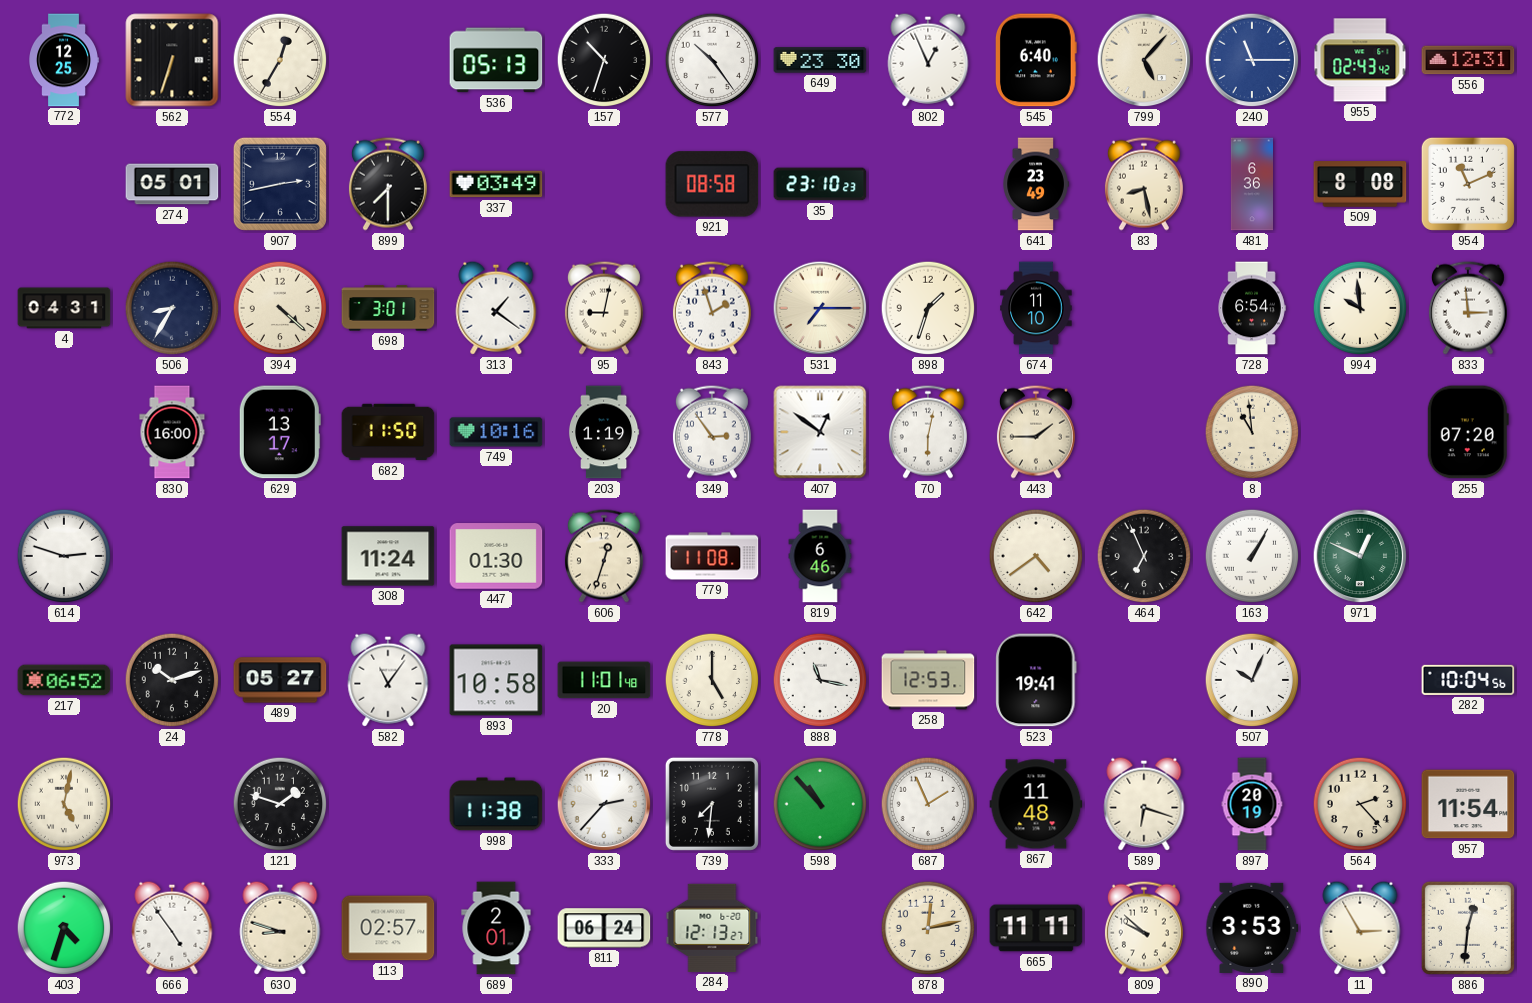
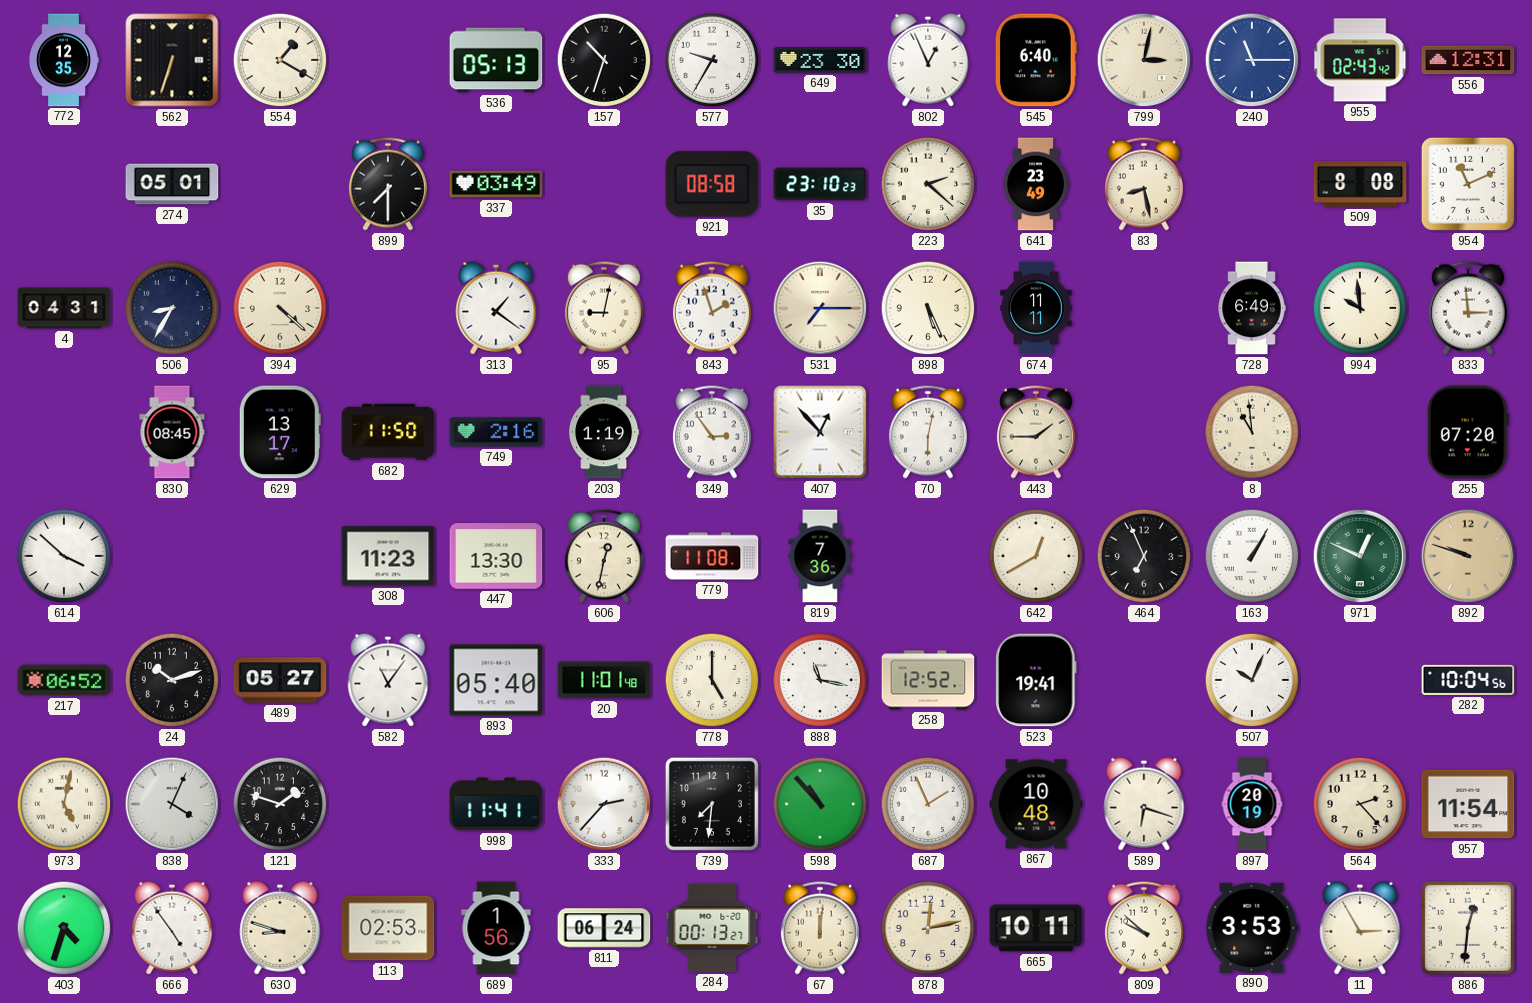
772: 12:25 -> 12:35
554: 12:35 -> 1:20
577: 10:24 -> 9:35
799: 5:07 -> 3:02
907: 2:43 -> none
223: none -> 2:22
481: 6:36 -> none
698: 3:01 -> none
898: 1:33 -> 5:26
674: 11:10 -> 11:11
728: 6:54 -> 6:49
830: 16:00 -> 08:45
749: 10:16 -> 2:16
407: 12:51 -> 12:53
614: 2:48 -> 3:52
308: 11:24 -> 11:23
447: 01:30 -> 13:30
606: 12:33 -> 12:32
819: 6:46 -> 7:36
642: 4:39 -> 12:40
892: none -> 9:48
893: 10:58 -> 05:40
258: 12:53 -> 12:52
838: none -> 4:04
998: 11:38 -> 11:41
867: 11:48 -> 10:48
113: 02:57 -> 02:53
689: 2:01 -> 1:56
284: 12:13 -> 00:13
67: none -> 12:01
665: 11:11 -> 10:11
